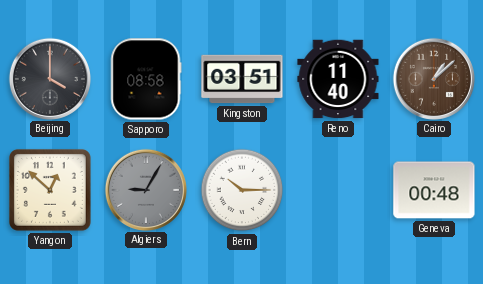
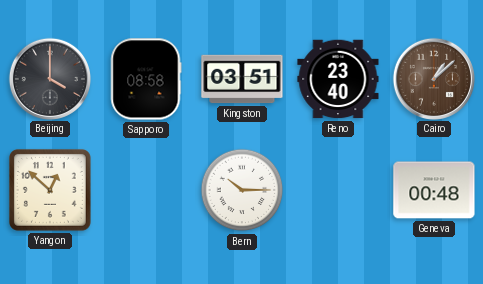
Reno: 11:40 -> 23:40
Algiers: 9:05 -> none
